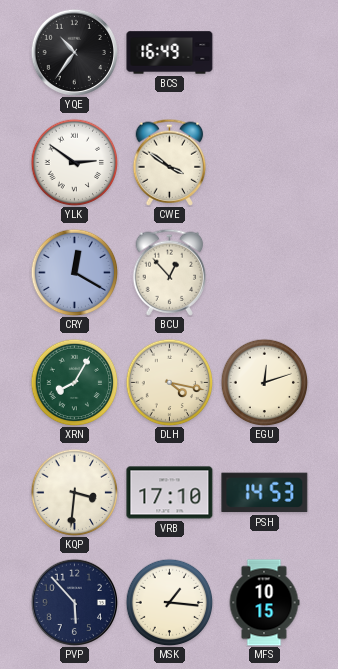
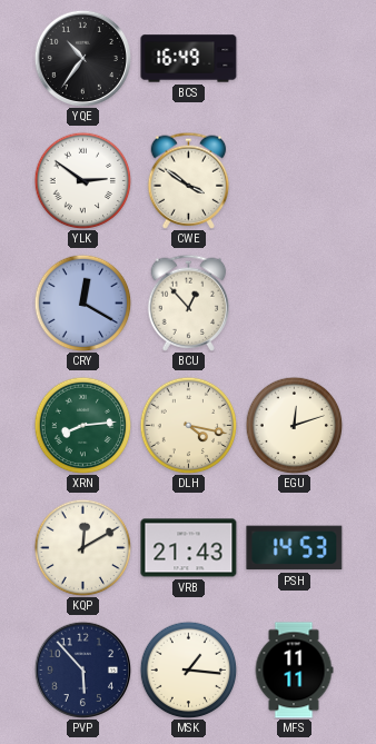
XRN: 8:05 -> 8:14
KQP: 3:31 -> 12:10
VRB: 17:10 -> 21:43
MFS: 10:15 -> 11:11
